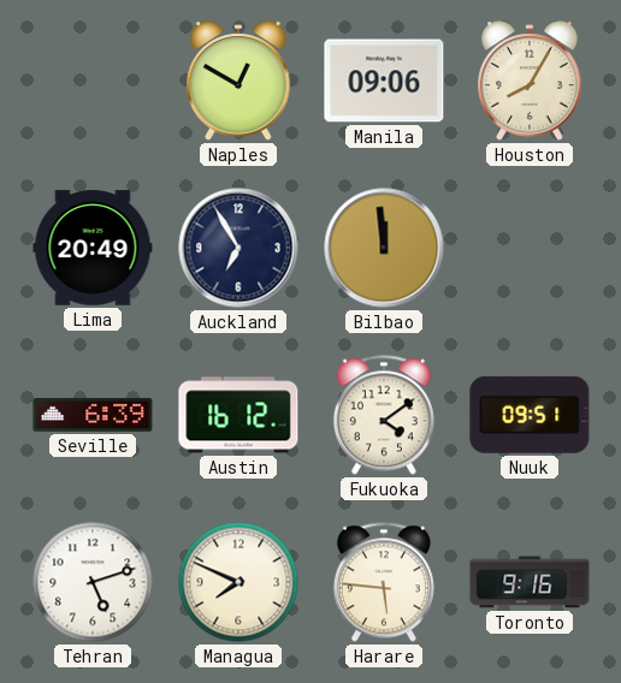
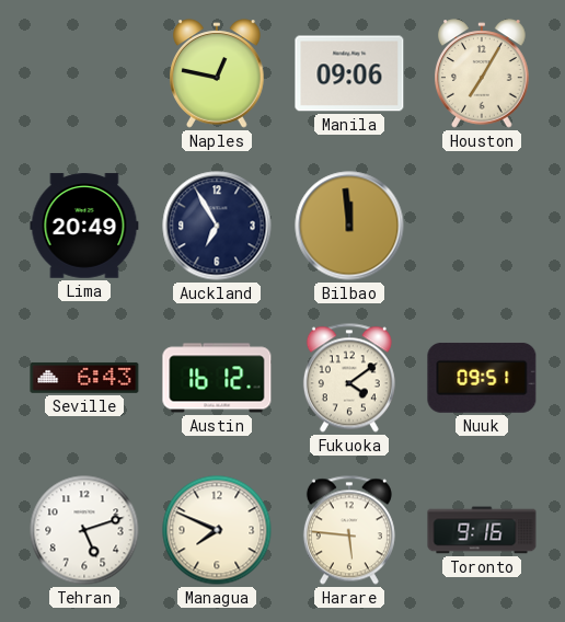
Naples: 12:50 -> 12:47
Houston: 8:05 -> 7:05
Seville: 6:39 -> 6:43
